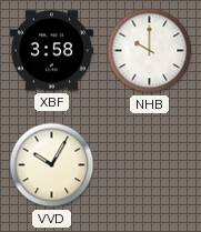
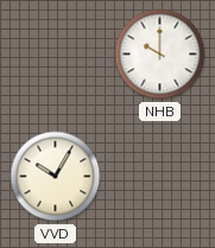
XBF: 3:58 -> none
